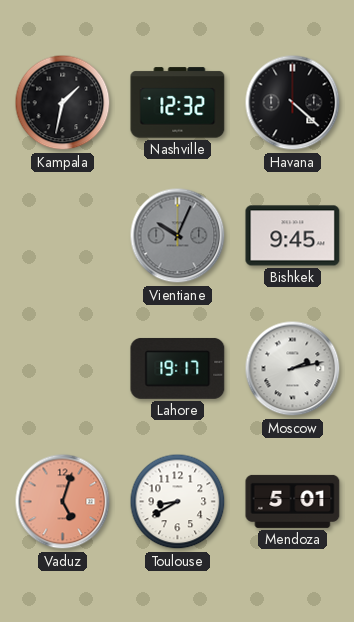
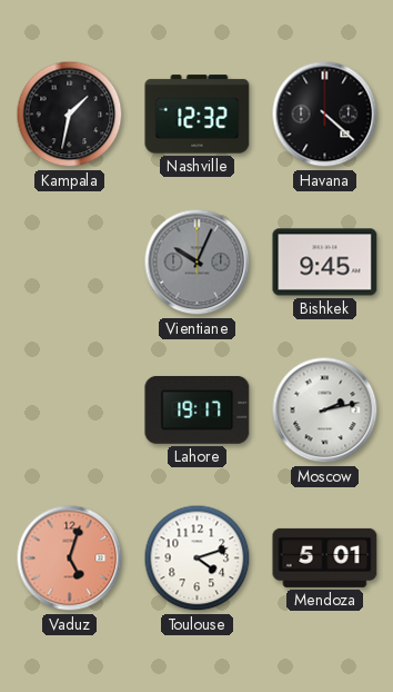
Toulouse: 8:40 -> 4:12
